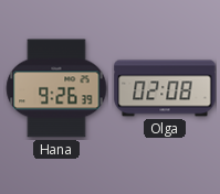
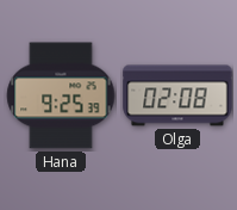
Hana: 9:26 -> 9:25
